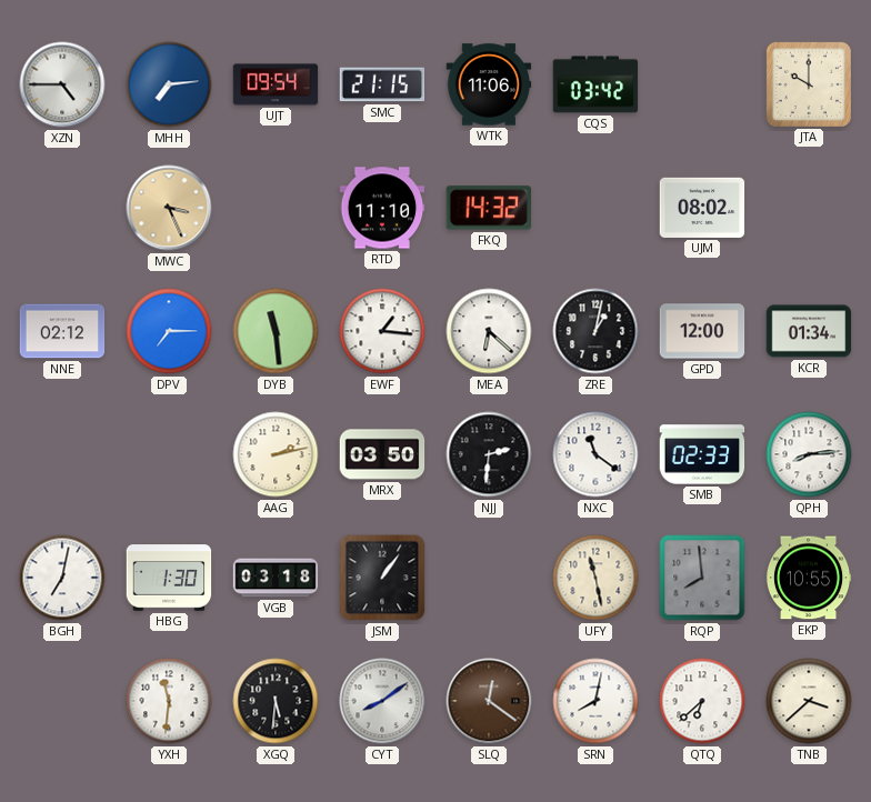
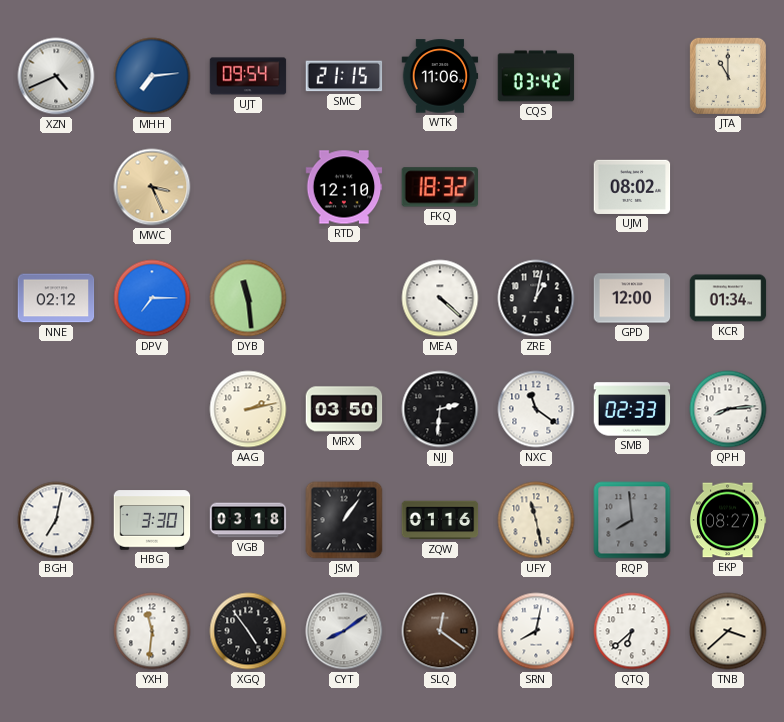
XZN: 4:45 -> 4:41
JTA: 10:00 -> 11:00
RTD: 11:10 -> 12:10
FKQ: 14:32 -> 18:32
EWF: 1:16 -> none
MEA: 6:22 -> 4:22
HBG: 1:30 -> 3:30
ZQW: none -> 01:16
EKP: 10:55 -> 08:27
XGQ: 5:31 -> 4:54
